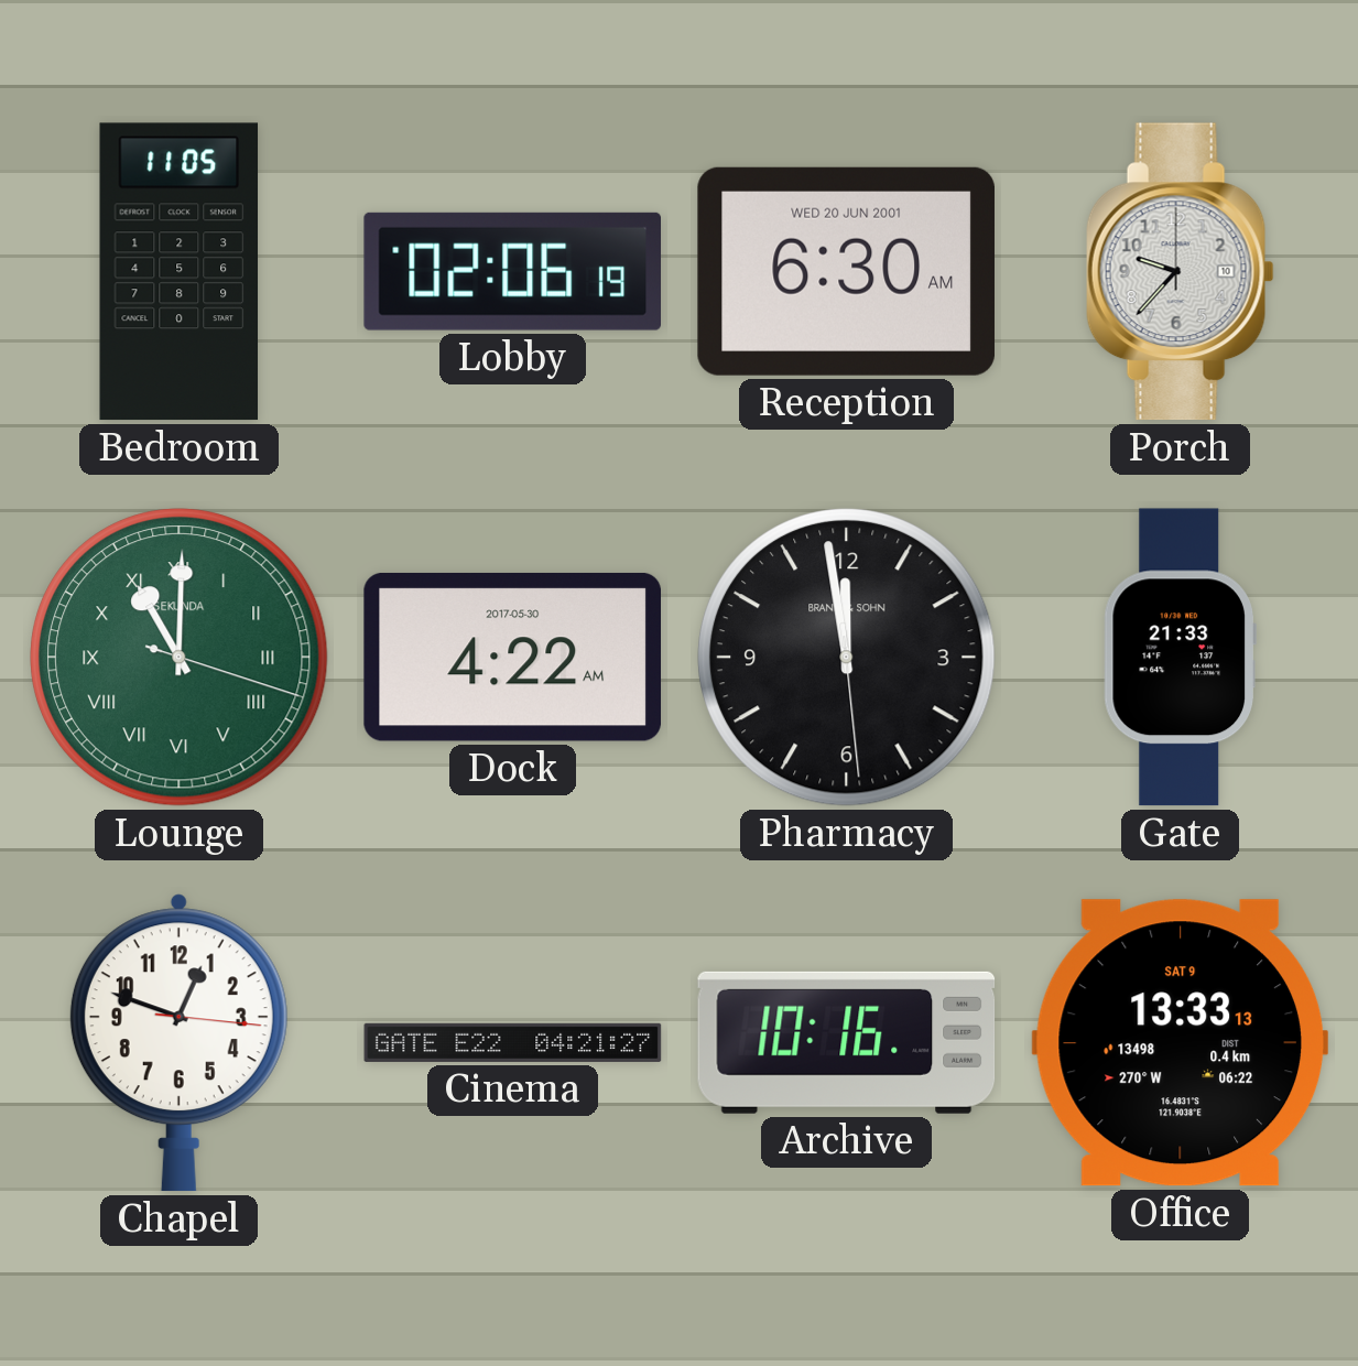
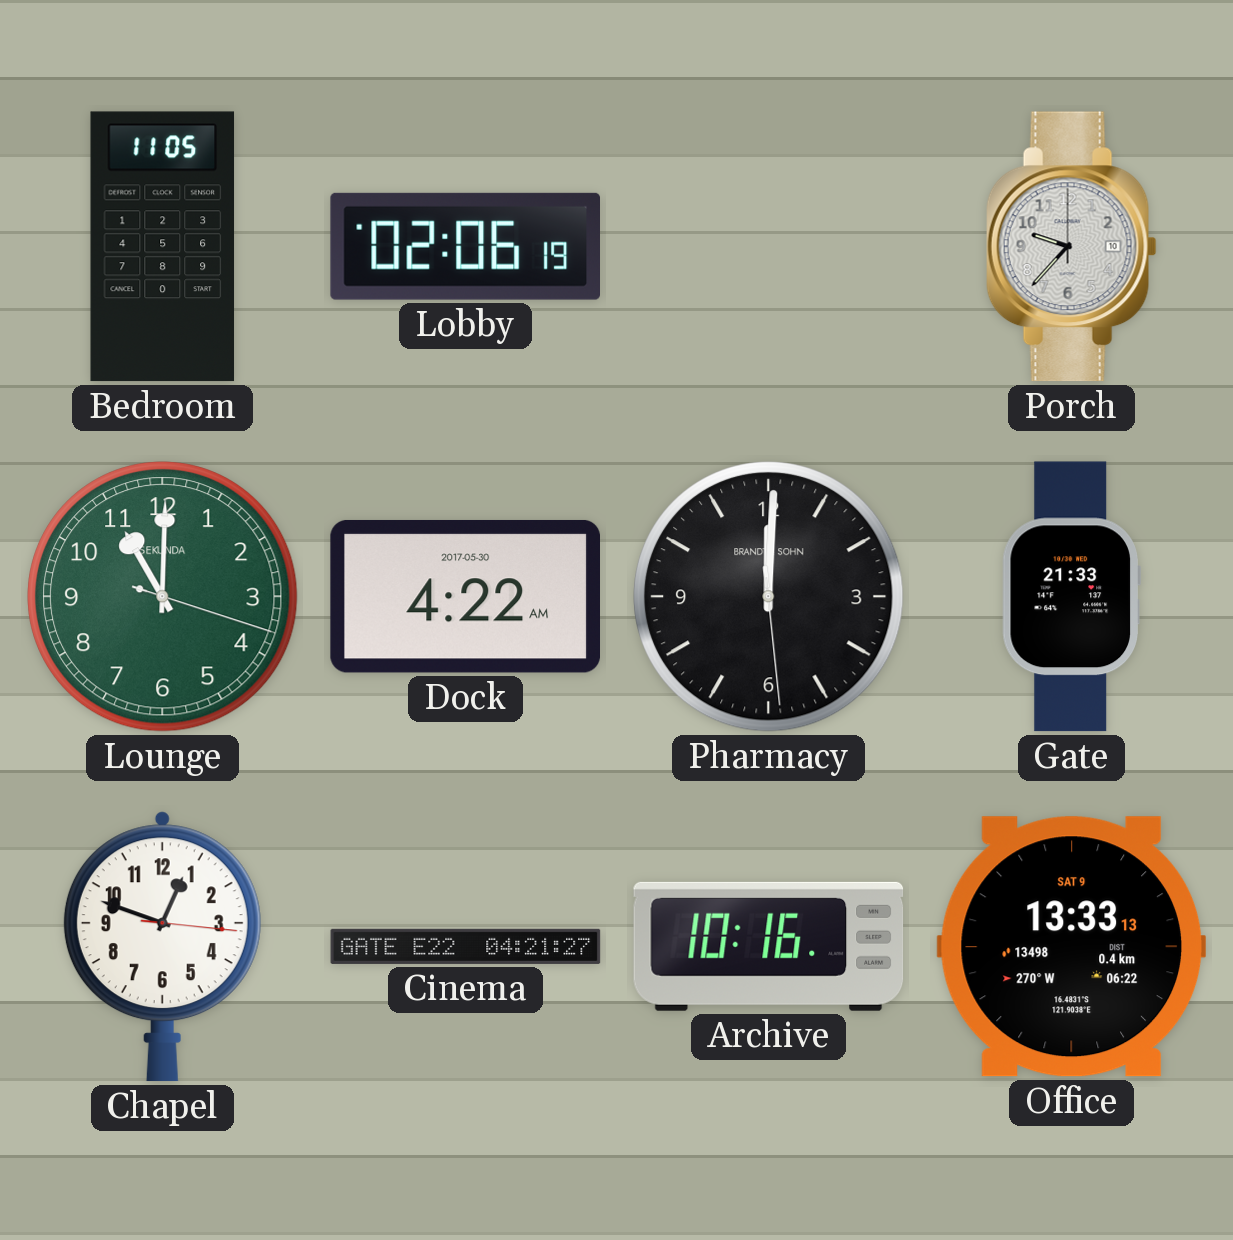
Reception: 6:30 -> none
Lounge numerals: Roman -> Arabic
Pharmacy: 11:58 -> 12:00
